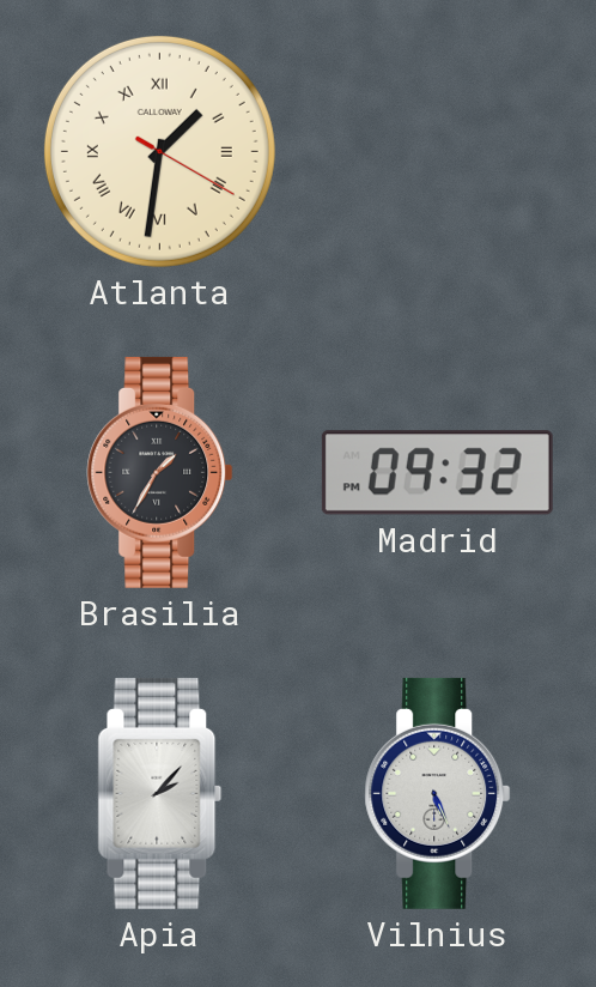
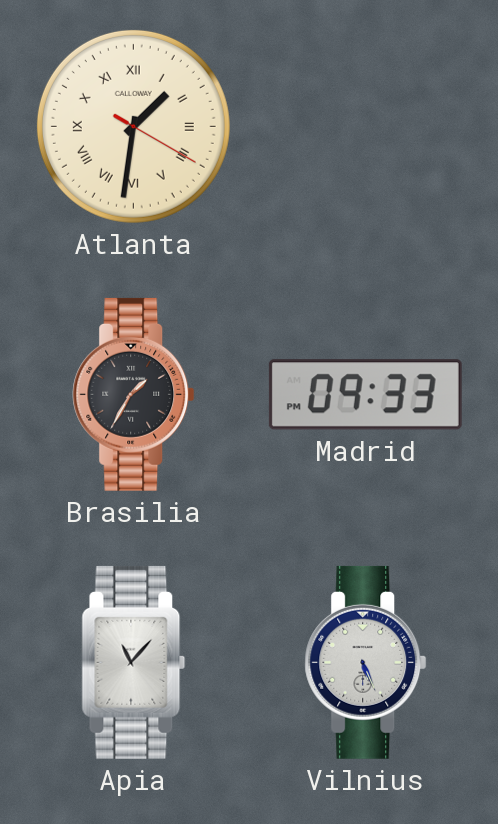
Madrid: 09:32 -> 09:33
Apia: 2:07 -> 11:07
